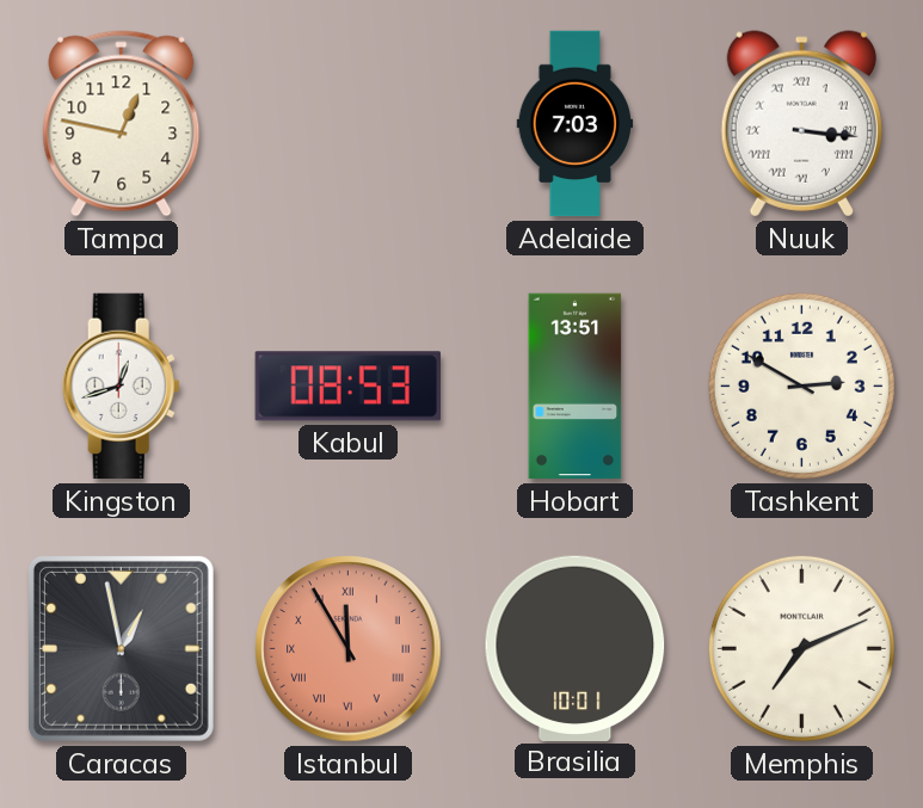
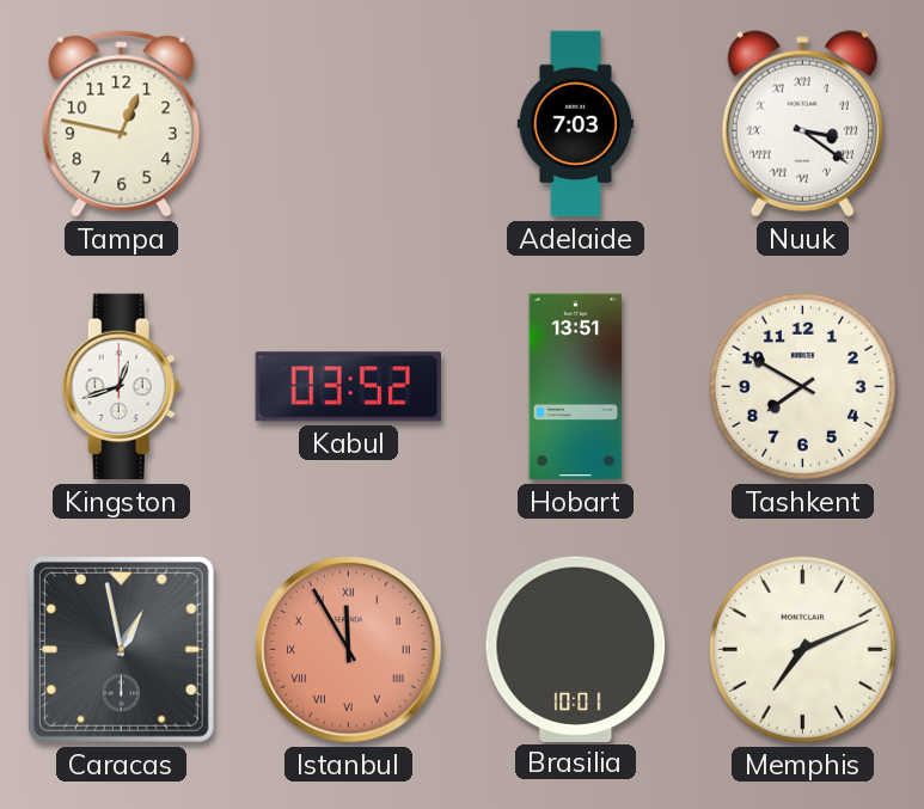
Nuuk: 3:16 -> 3:21
Kabul: 08:53 -> 03:52
Tashkent: 2:50 -> 7:50
